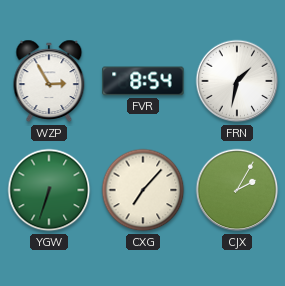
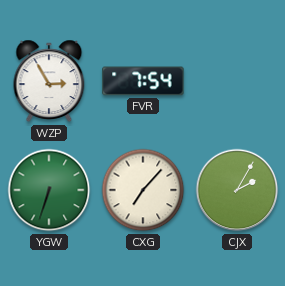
FVR: 8:54 -> 7:54
FRN: 1:32 -> none
